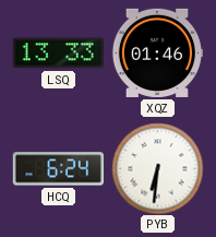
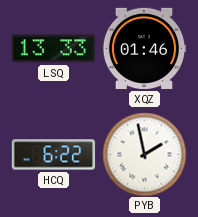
HCQ: 6:24 -> 6:22
PYB: 6:31 -> 1:58
